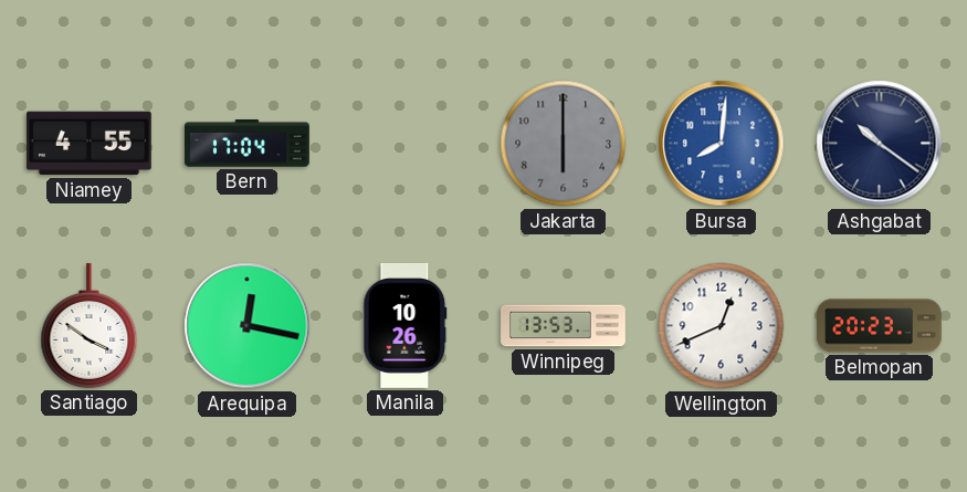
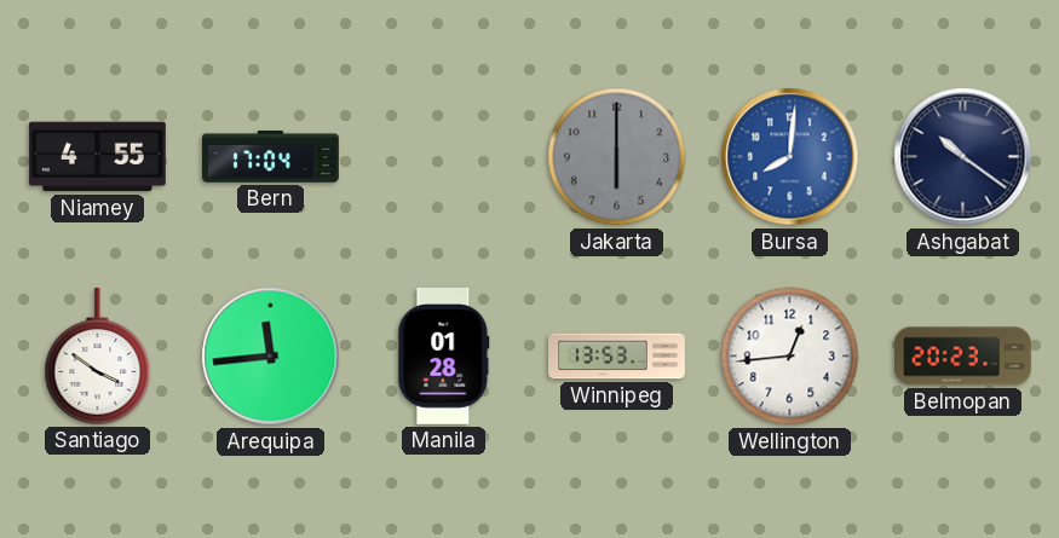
Arequipa: 12:17 -> 11:44
Manila: 10:26 -> 01:28
Wellington: 12:41 -> 12:44
